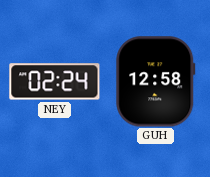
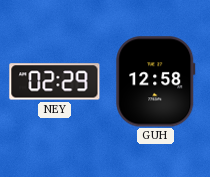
NEY: 02:24 -> 02:29
